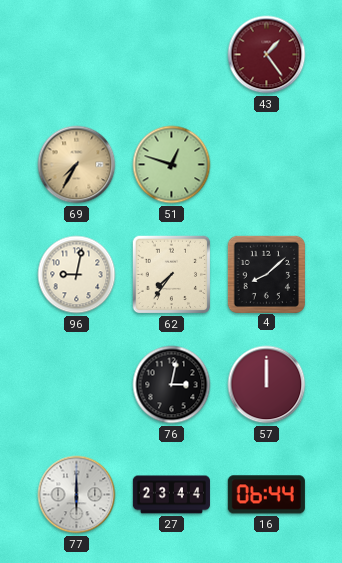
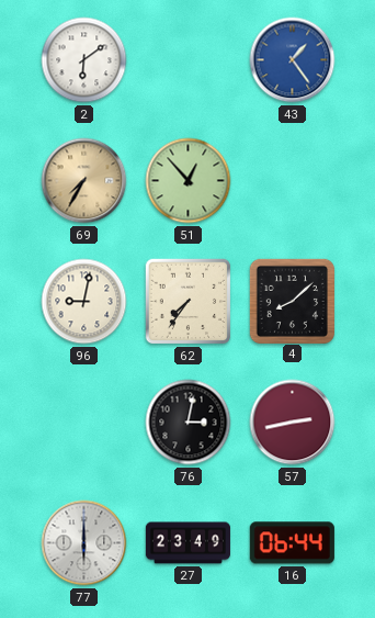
2: none -> 6:09
43 dial: burgundy -> blue
51: 12:48 -> 12:53
57: 12:00 -> 2:43
27: 23:44 -> 23:49
